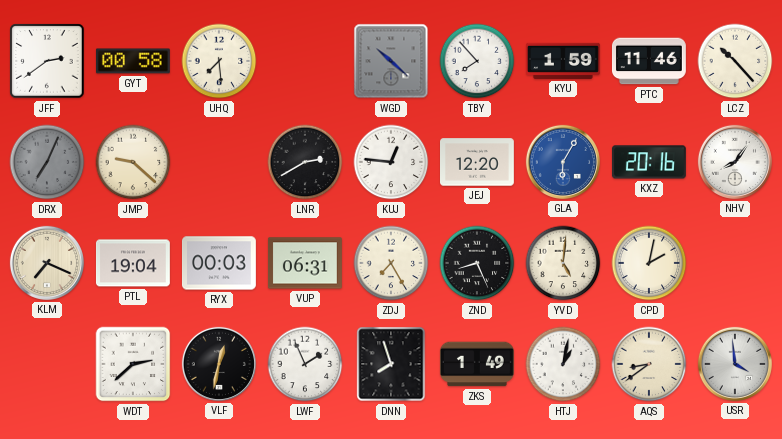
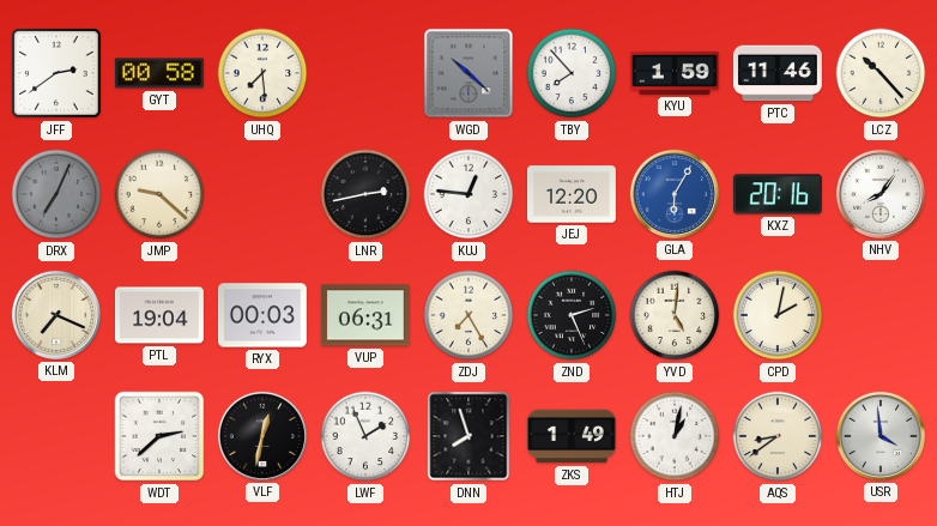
LNR: 2:40 -> 2:43
ZND: 8:26 -> 2:26
